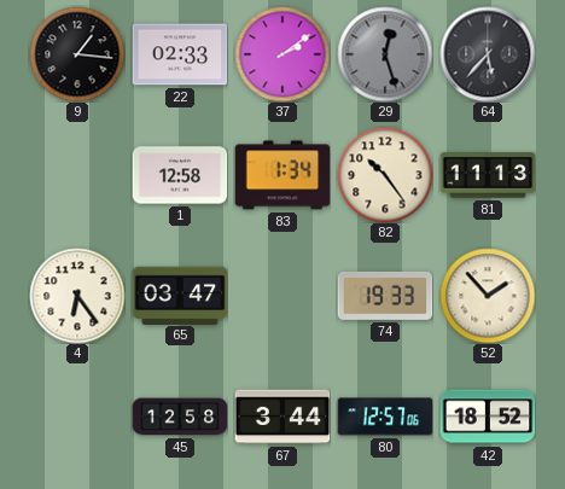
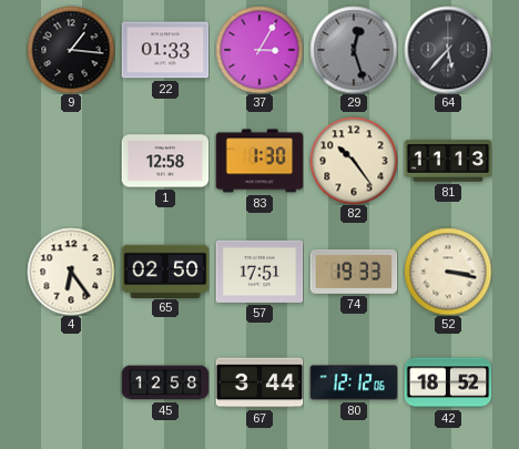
22: 02:33 -> 01:33
37: 2:09 -> 3:05
83: 1:34 -> 1:30
65: 03:47 -> 02:50
57: none -> 17:51
52: 1:53 -> 3:17
80: 12:57 -> 12:12
